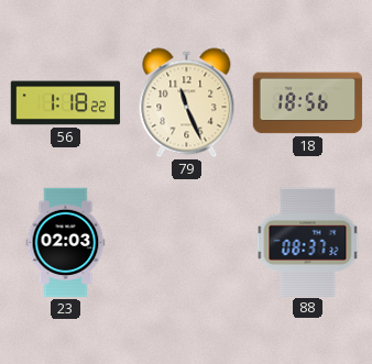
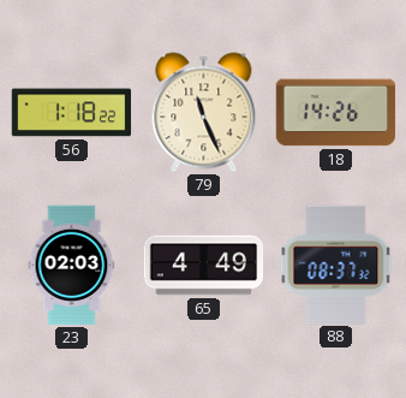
18: 18:56 -> 14:26
65: none -> 4:49
